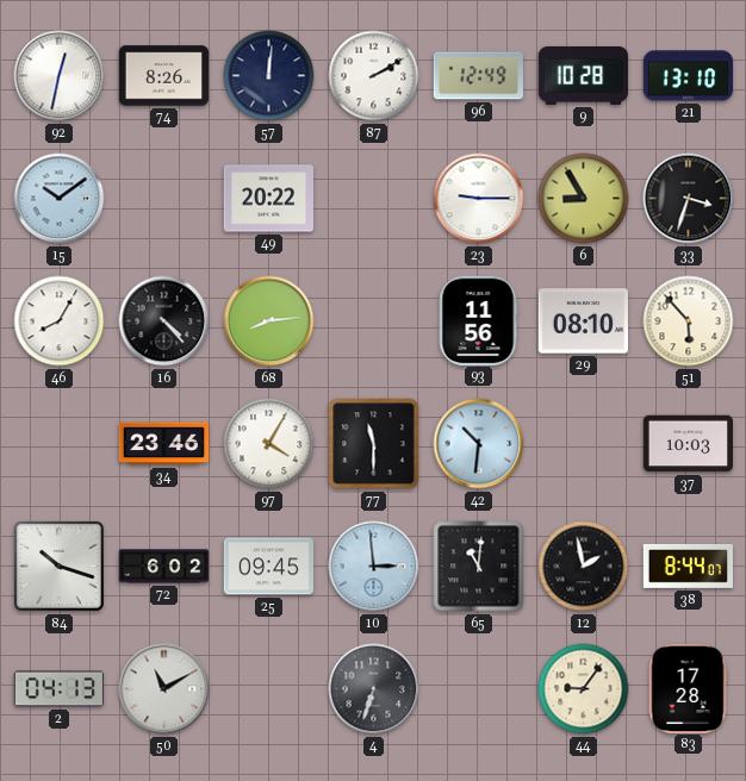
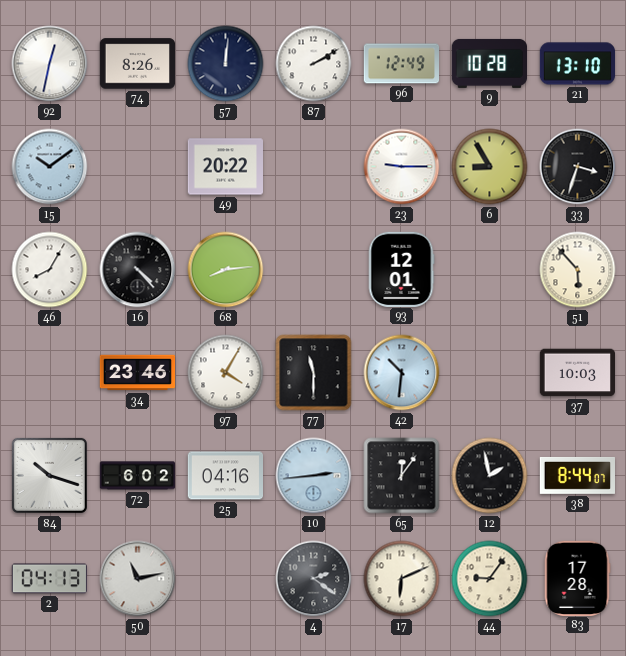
93: 11:56 -> 12:01
29: 08:10 -> none
25: 09:45 -> 04:16
10: 2:59 -> 2:44
65: 11:01 -> 12:06
50: 11:10 -> 11:13
4: 6:33 -> 2:21
17: none -> 6:11
